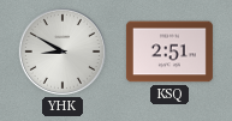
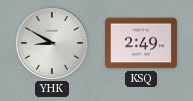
KSQ: 2:51 -> 2:49
